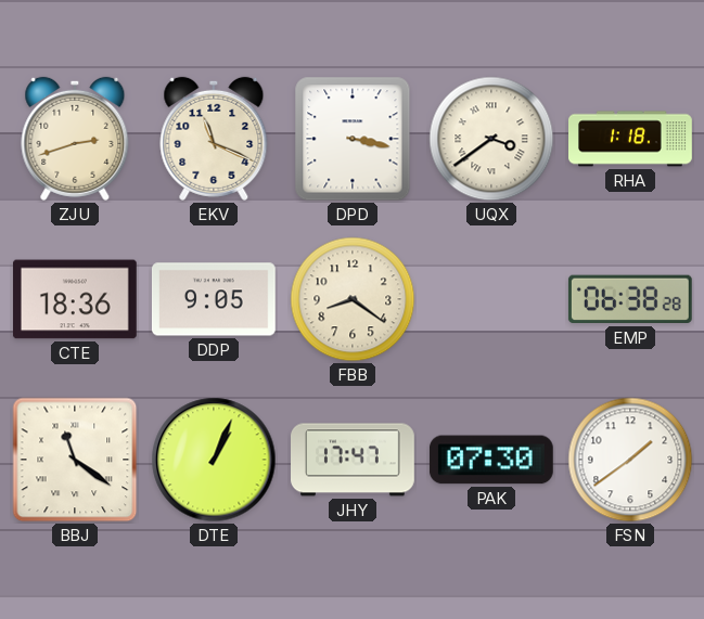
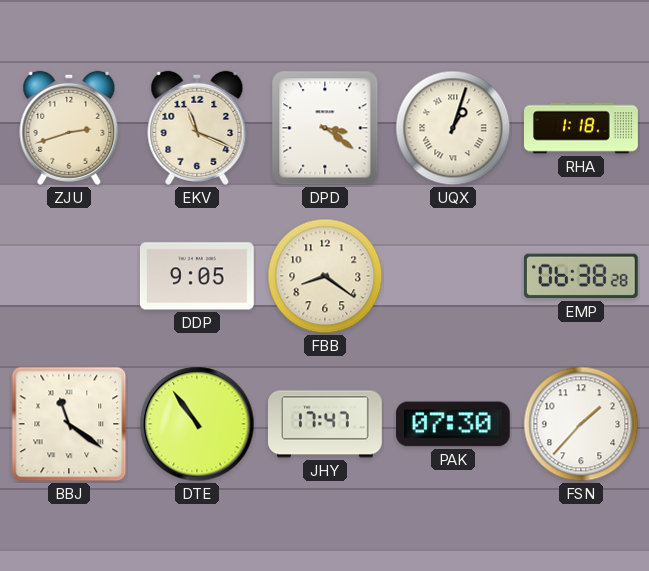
DPD: 3:17 -> 3:21
UQX: 3:39 -> 1:03
CTE: 18:36 -> none
DTE: 1:04 -> 10:54
FSN: 1:39 -> 1:37
